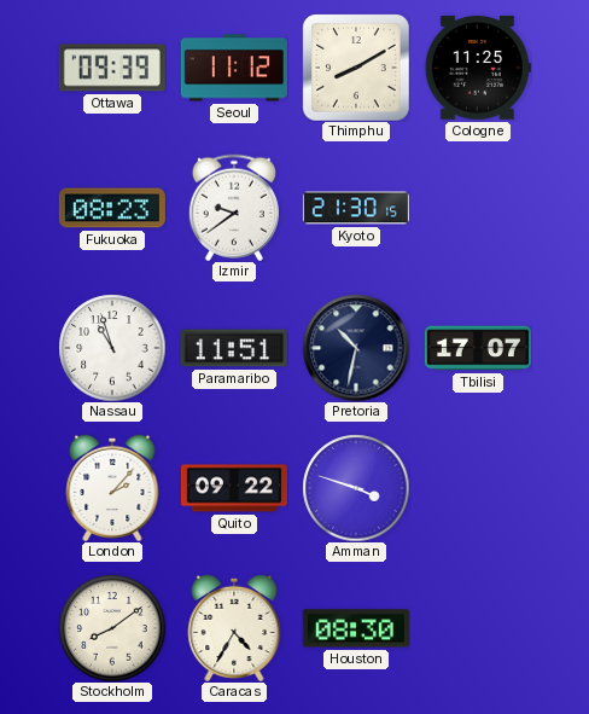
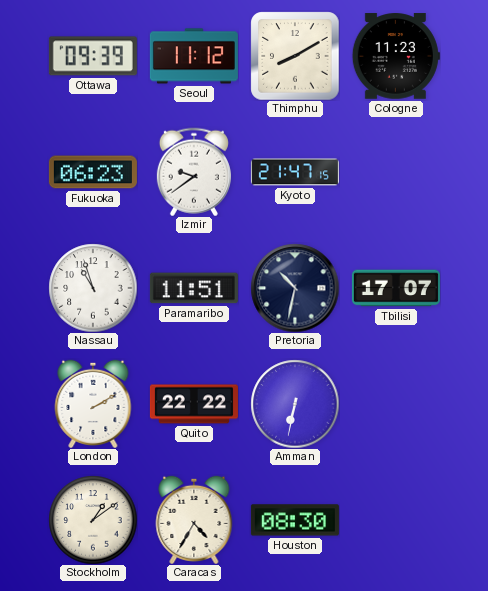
Cologne: 11:25 -> 11:23
Fukuoka: 08:23 -> 06:23
Kyoto: 21:30 -> 21:47
London: 2:07 -> 2:10
Quito: 09:22 -> 22:22
Amman: 3:48 -> 6:32
Stockholm: 8:09 -> 1:09
